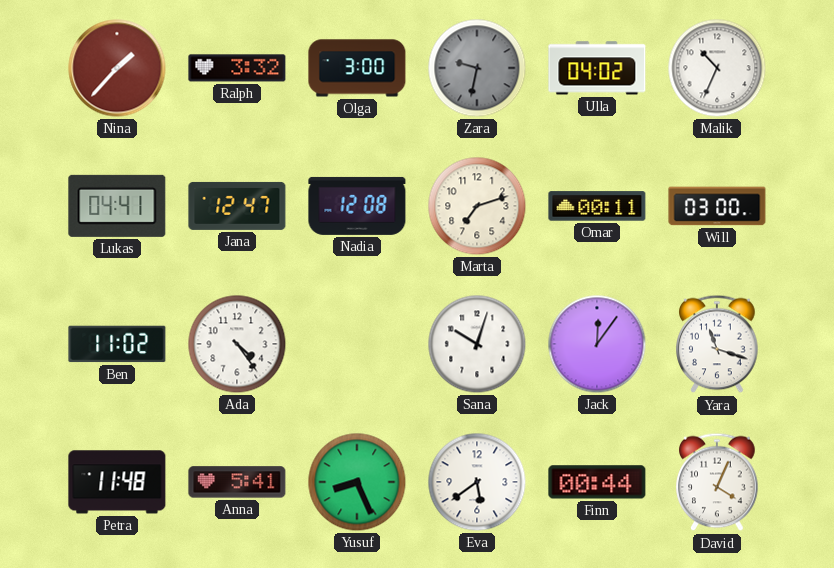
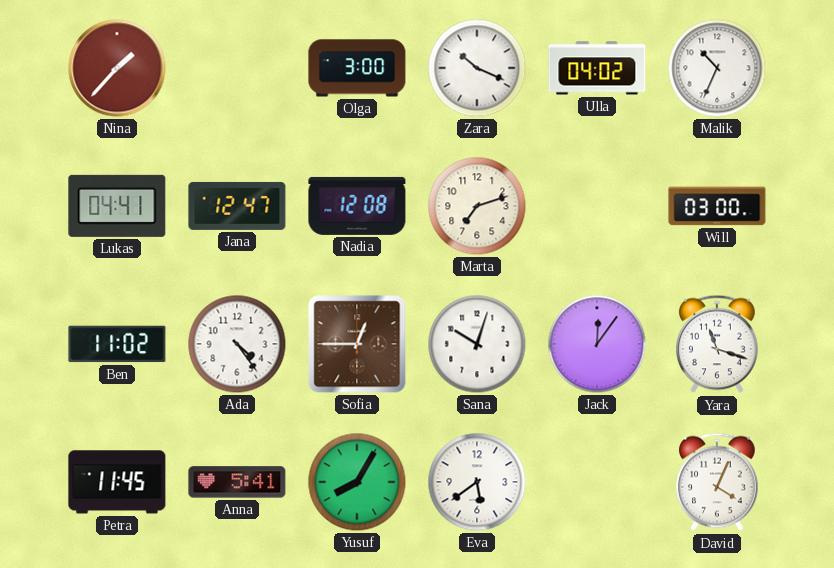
Ralph: 3:32 -> none
Zara: 9:32 -> 10:19
Zara dial: grey -> white
Omar: 00:11 -> none
Sofia: none -> 12:45
Petra: 11:48 -> 11:45
Yusuf: 8:26 -> 8:05
Finn: 00:44 -> none
